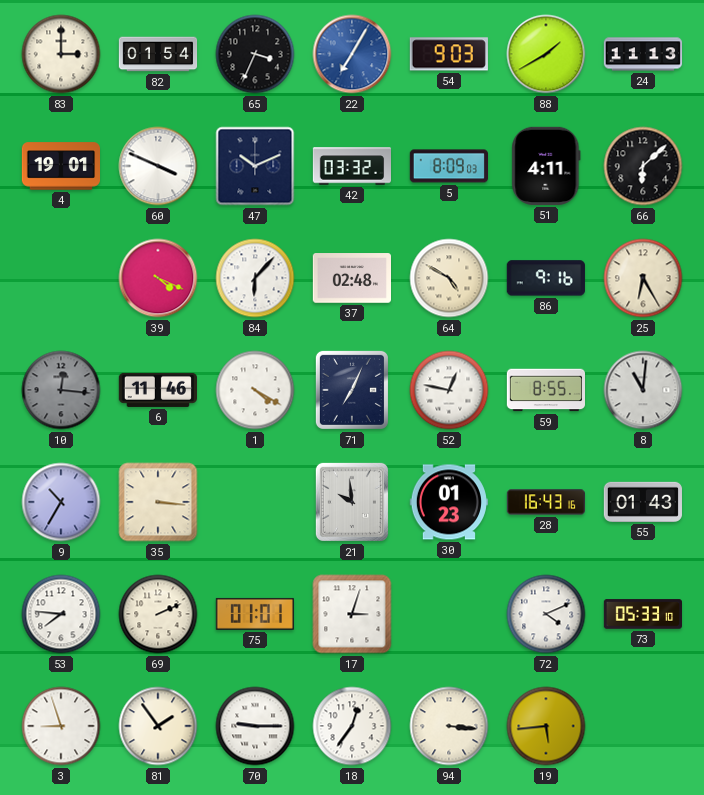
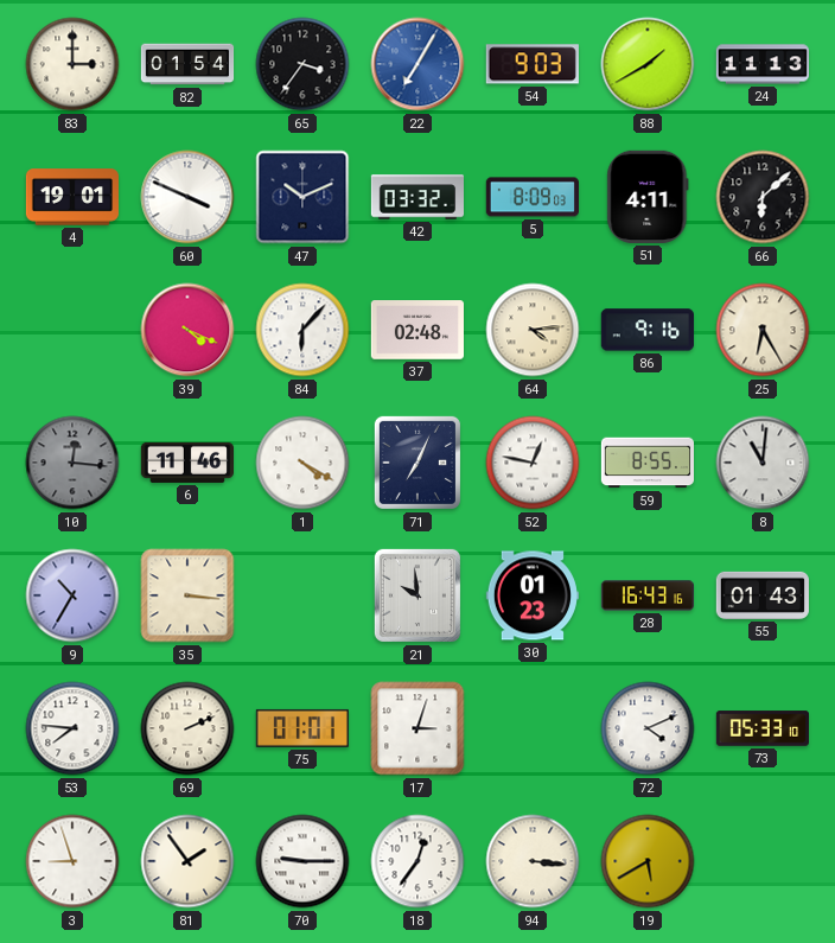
65: 3:34 -> 3:36
64: 4:50 -> 4:14
19: 5:44 -> 5:40
